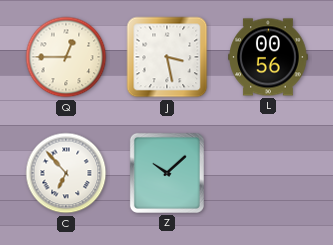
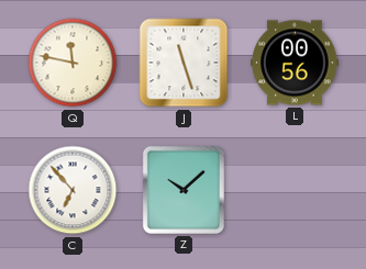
Q: 12:45 -> 11:47
J: 3:28 -> 11:27
